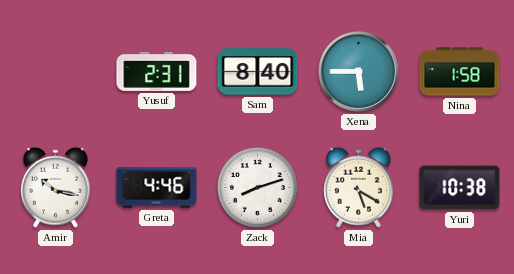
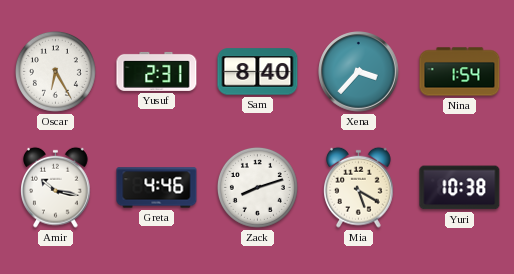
Oscar: none -> 6:25
Xena: 5:45 -> 3:37
Nina: 1:58 -> 1:54
